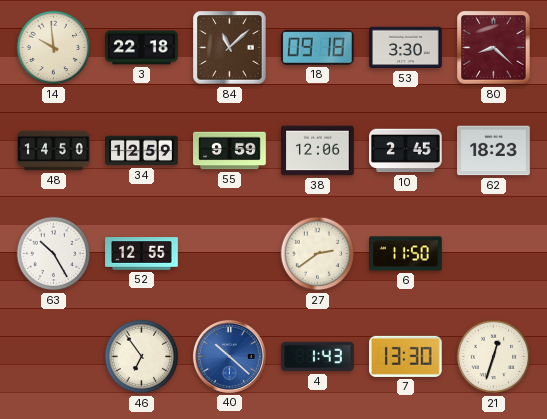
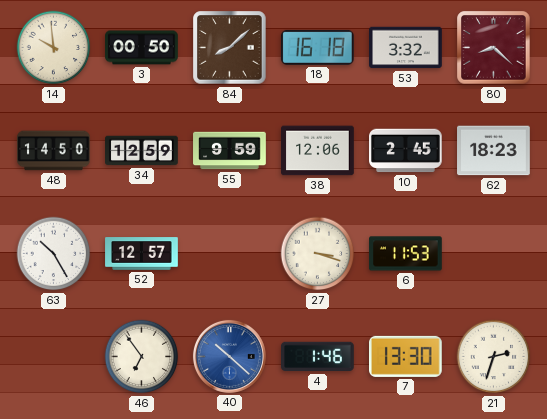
3: 22:18 -> 00:50
84: 11:08 -> 8:08
18: 09:18 -> 16:18
53: 3:30 -> 3:32
52: 12:55 -> 12:57
27: 2:39 -> 3:18
6: 11:50 -> 11:53
4: 1:43 -> 1:46
21: 12:33 -> 2:33
